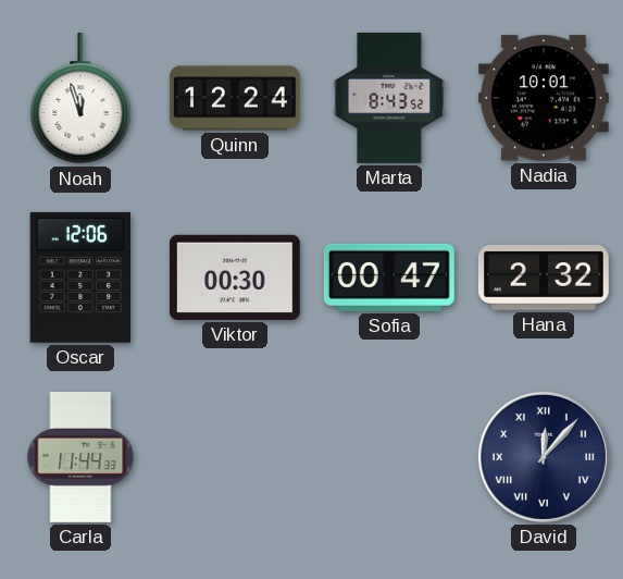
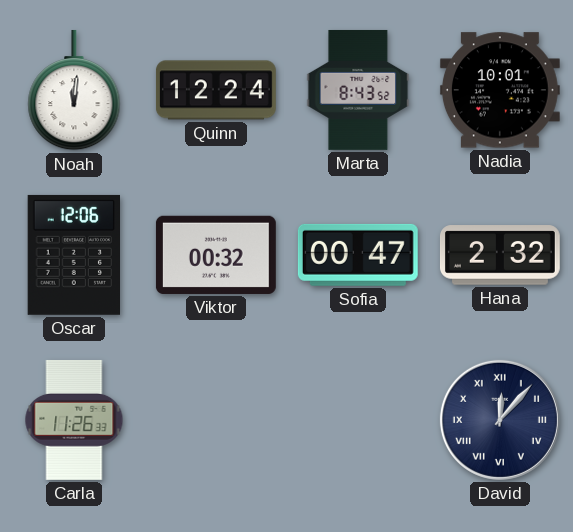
Noah: 11:57 -> 12:01
Viktor: 00:30 -> 00:32
Carla: 11:44 -> 11:26
